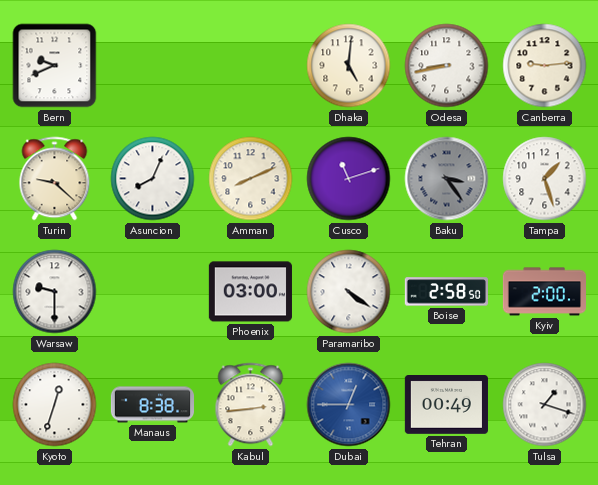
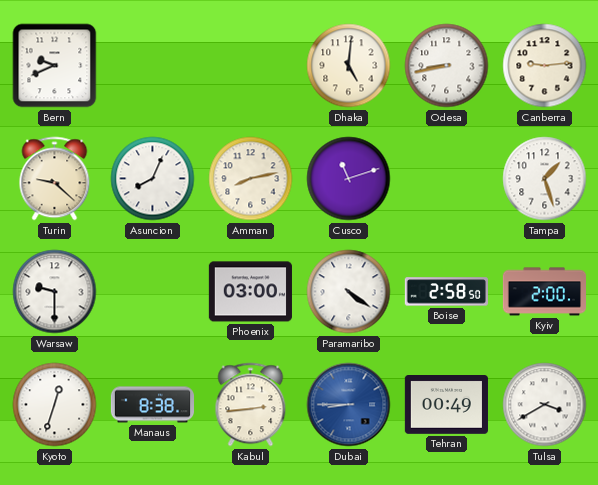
Amman: 8:11 -> 8:13
Baku: 3:24 -> none
Dubai: 12:45 -> 8:45
Tulsa: 1:18 -> 3:40
